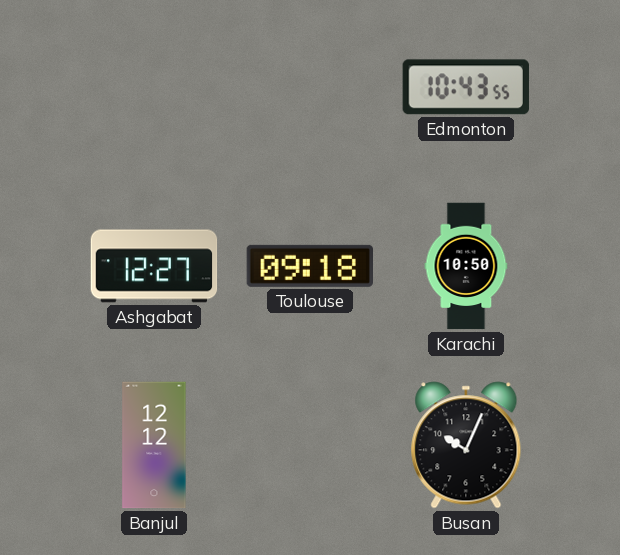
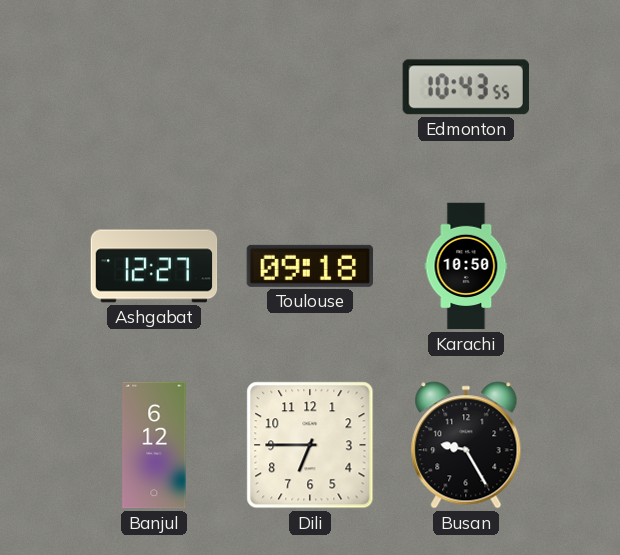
Banjul: 12:12 -> 6:12
Dili: none -> 6:45
Busan: 10:04 -> 9:25
